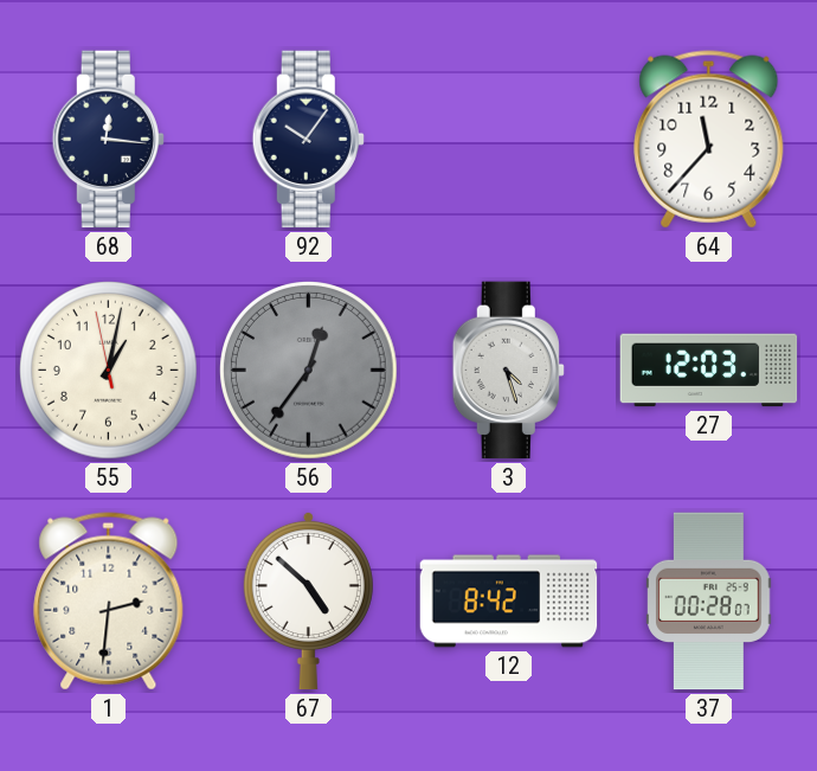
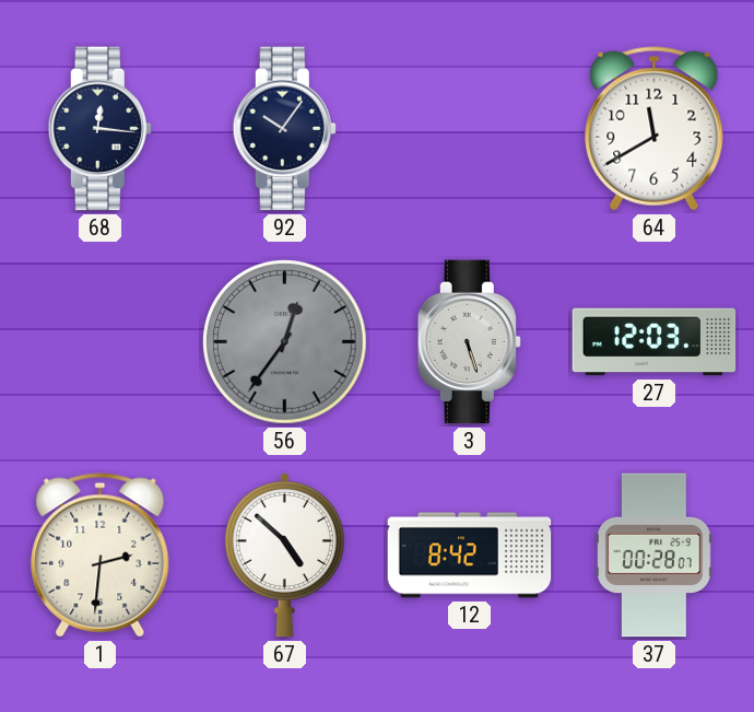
64: 11:37 -> 11:40
55: 1:01 -> none
3: 4:27 -> 5:27
